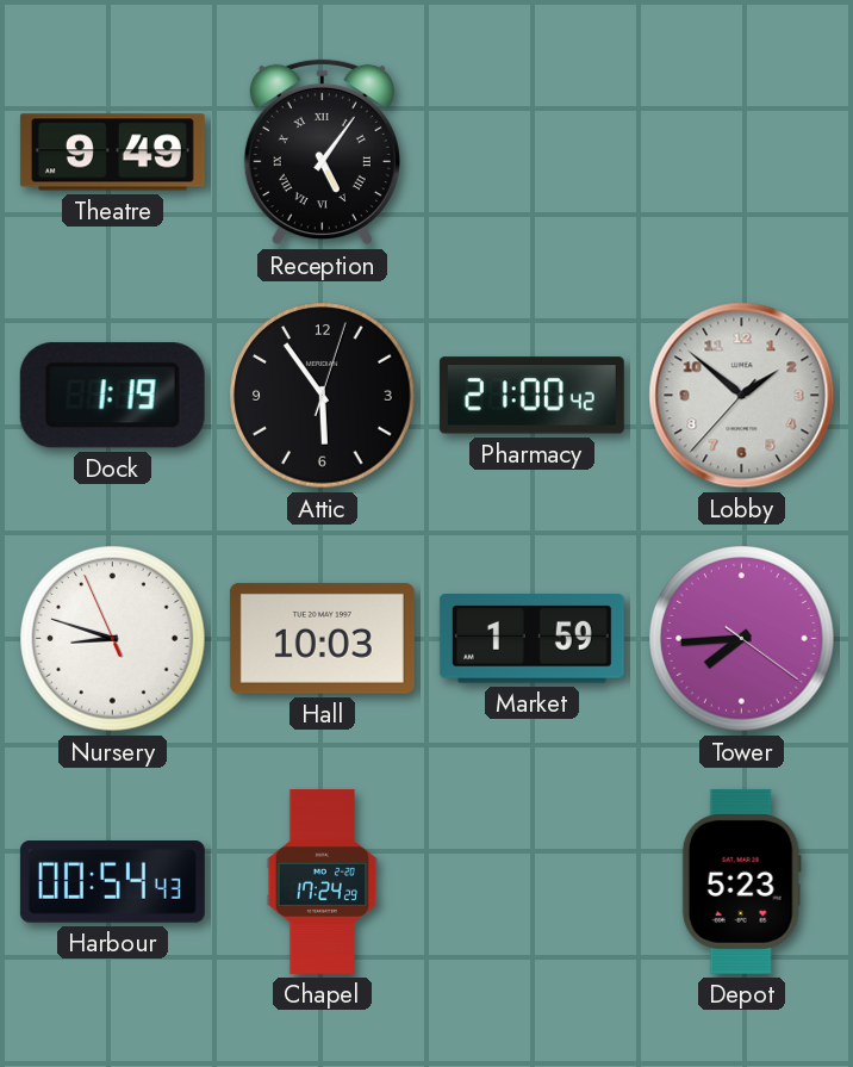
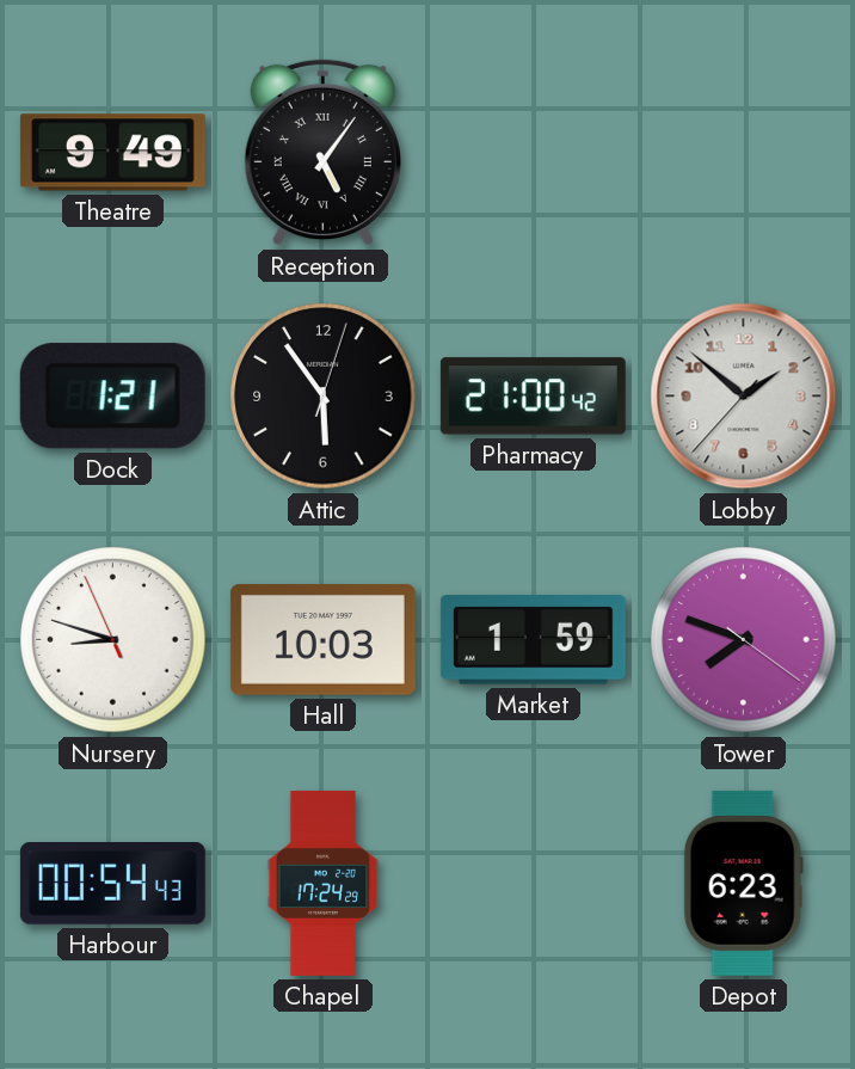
Dock: 1:19 -> 1:21
Tower: 7:44 -> 7:48
Depot: 5:23 -> 6:23
